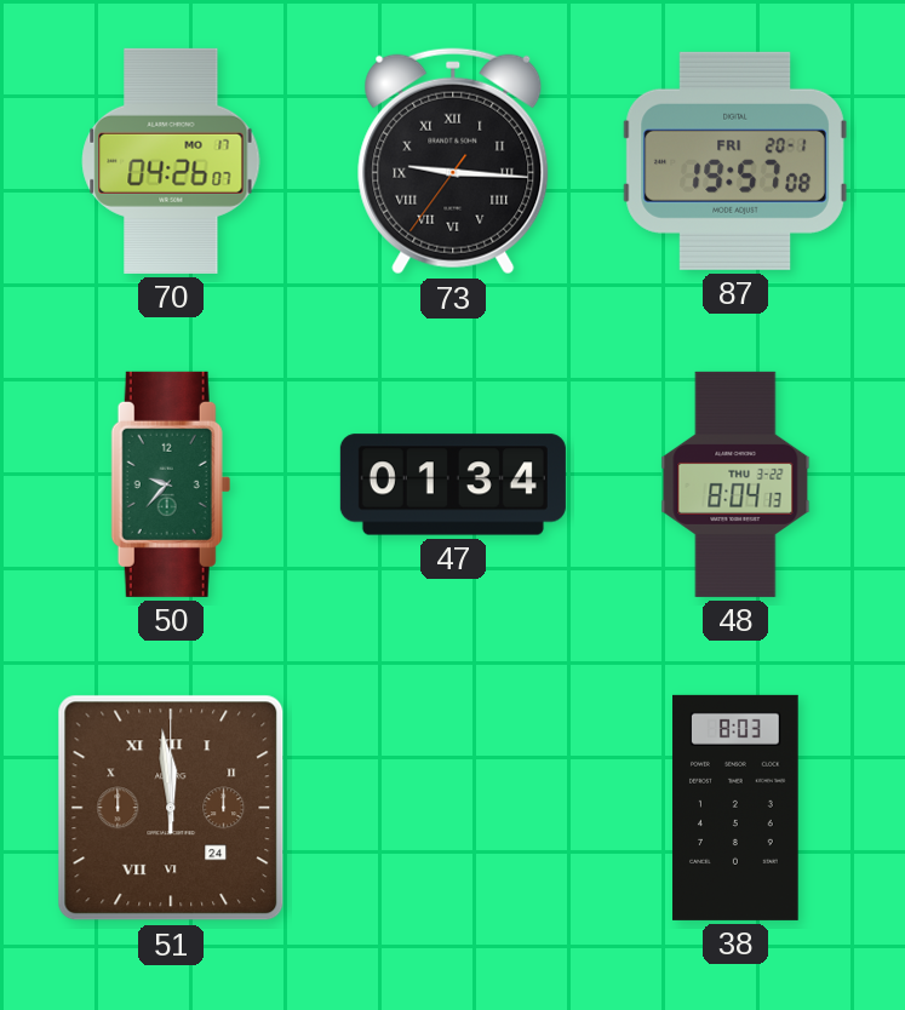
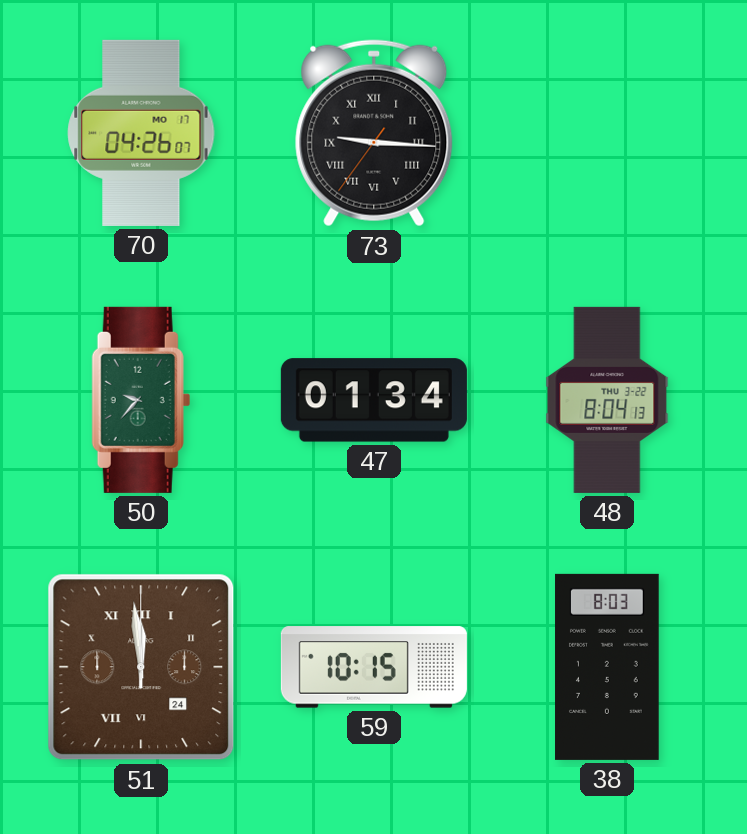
87: 19:57 -> none
59: none -> 10:15
